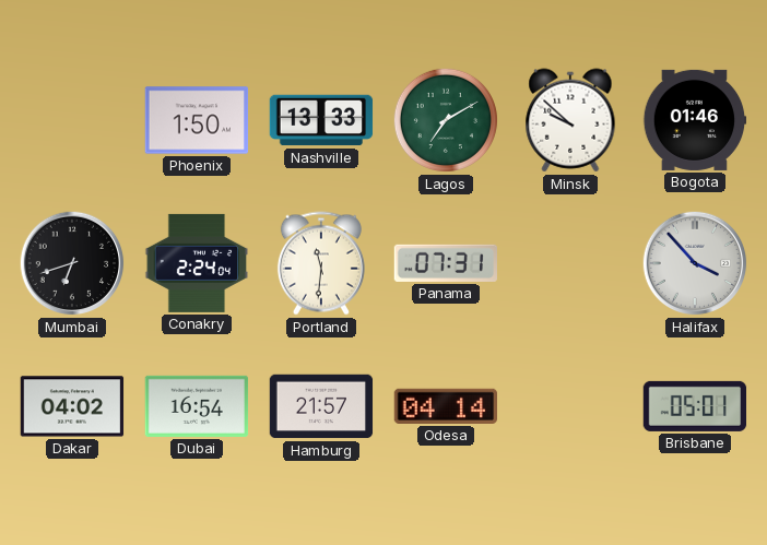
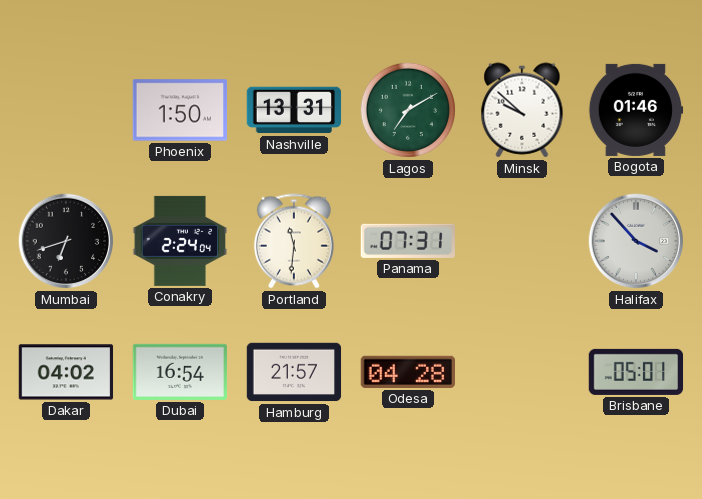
Nashville: 13:33 -> 13:31
Odesa: 04:14 -> 04:28
